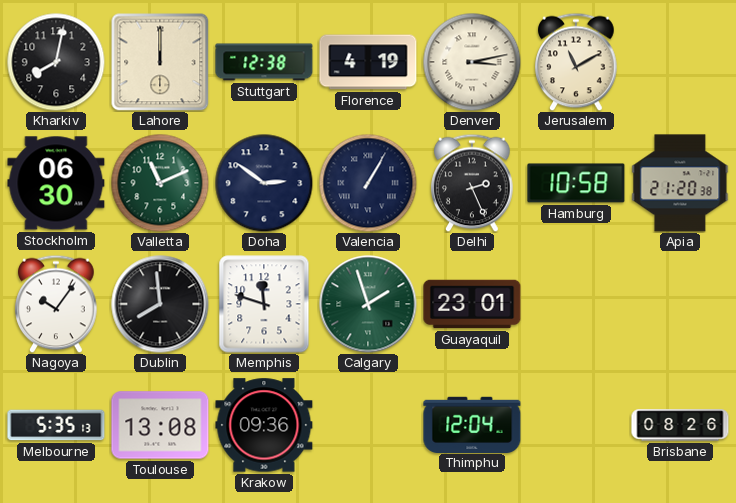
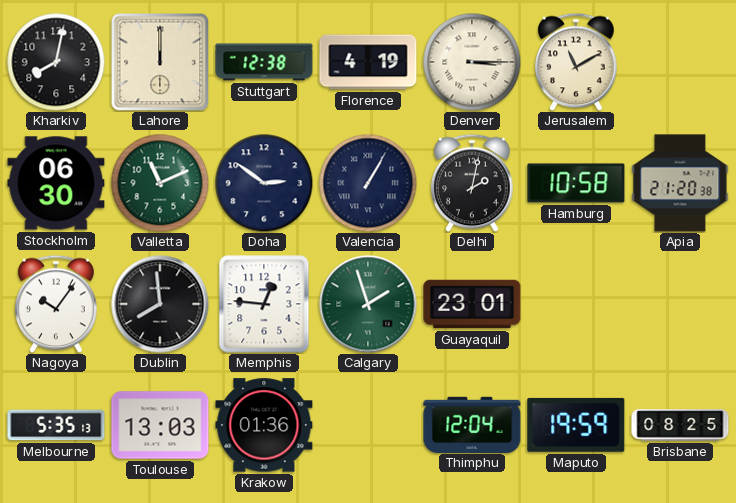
Denver: 3:13 -> 3:15
Delhi: 2:26 -> 2:02
Memphis: 11:48 -> 12:46
Toulouse: 13:08 -> 13:03
Krakow: 09:36 -> 01:36
Maputo: none -> 19:59
Brisbane: 08:26 -> 08:25
